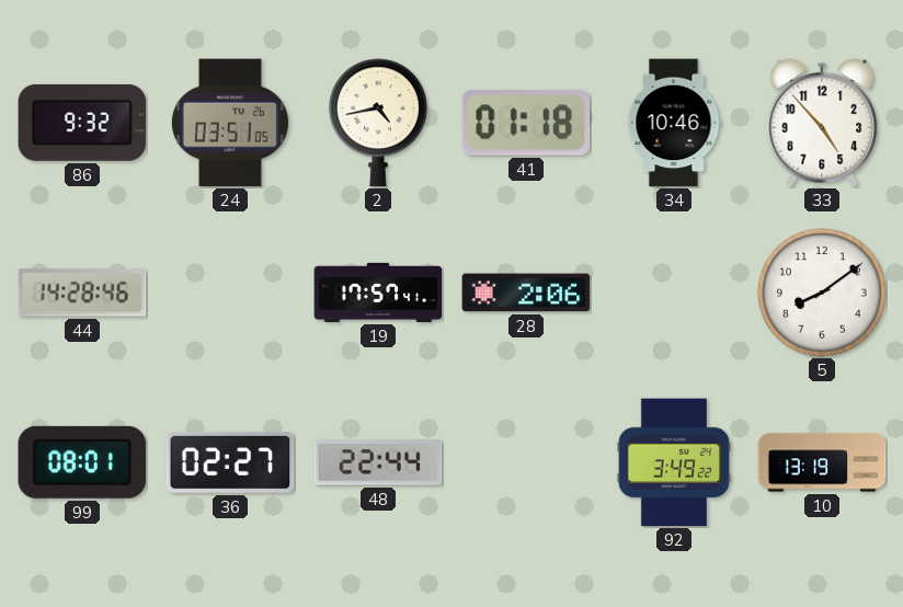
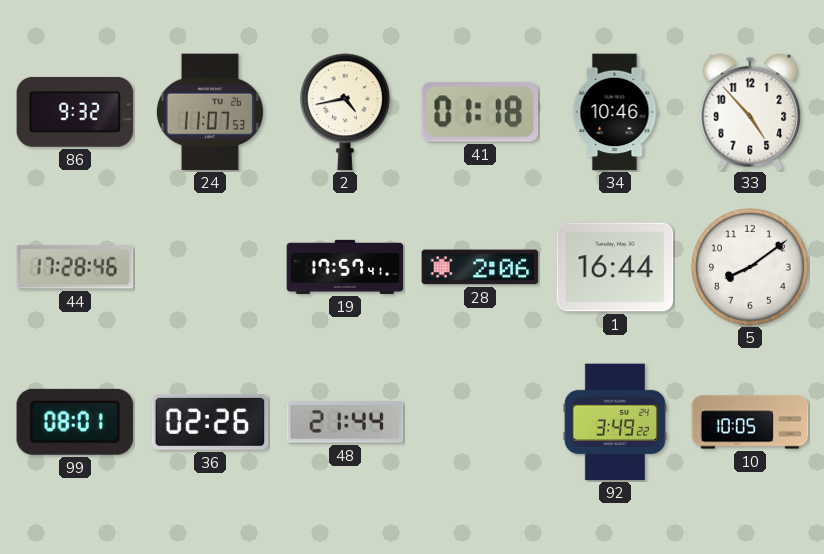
24: 03:51 -> 11:07
44: 14:28 -> 17:28
1: none -> 16:44
36: 02:27 -> 02:26
48: 22:44 -> 21:44
10: 13:19 -> 10:05
